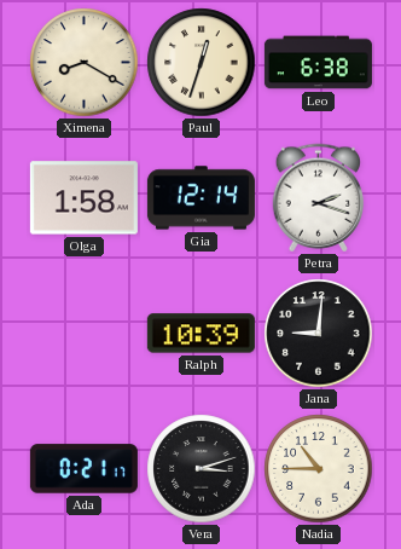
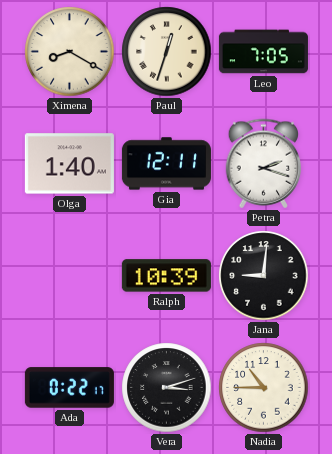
Leo: 6:38 -> 7:05
Olga: 1:58 -> 1:40
Gia: 12:14 -> 12:11
Ada: 0:21 -> 0:22
